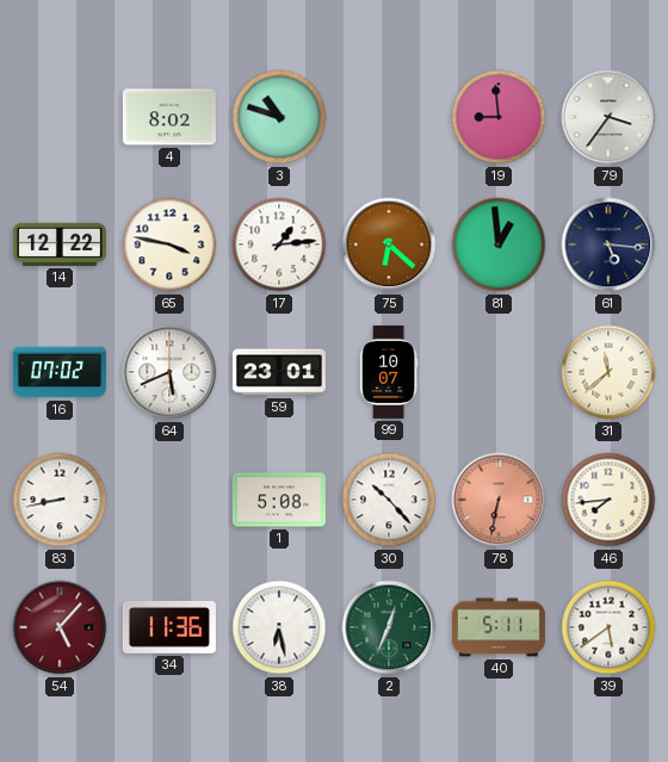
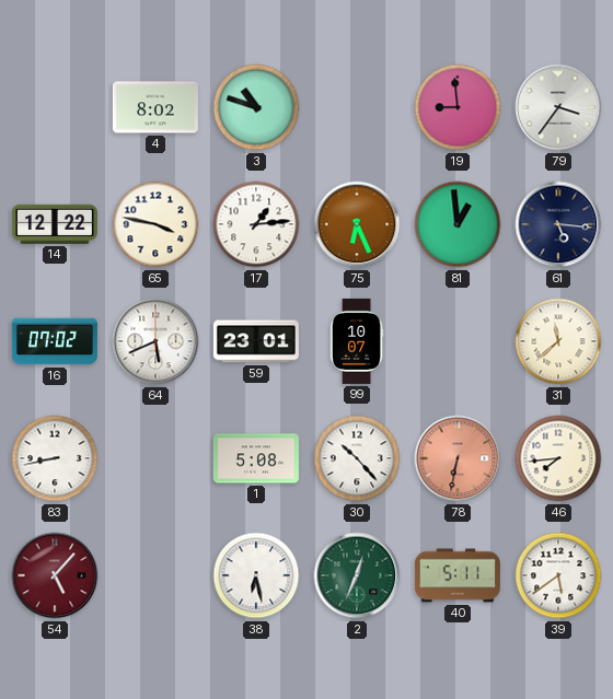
75: 6:22 -> 6:26
34: 11:36 -> none
